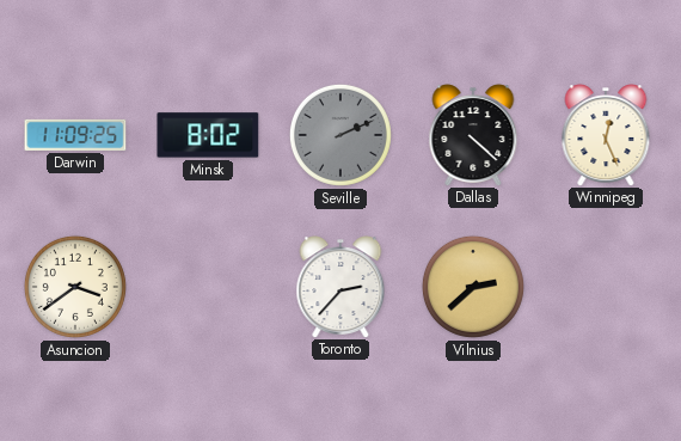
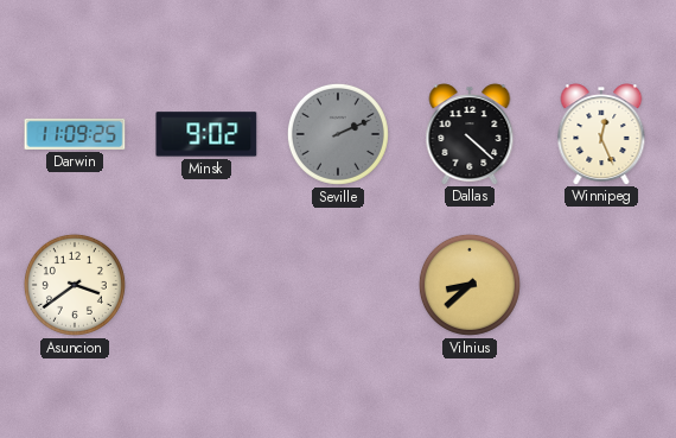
Minsk: 8:02 -> 9:02
Toronto: 2:37 -> none
Vilnius: 2:38 -> 8:38
